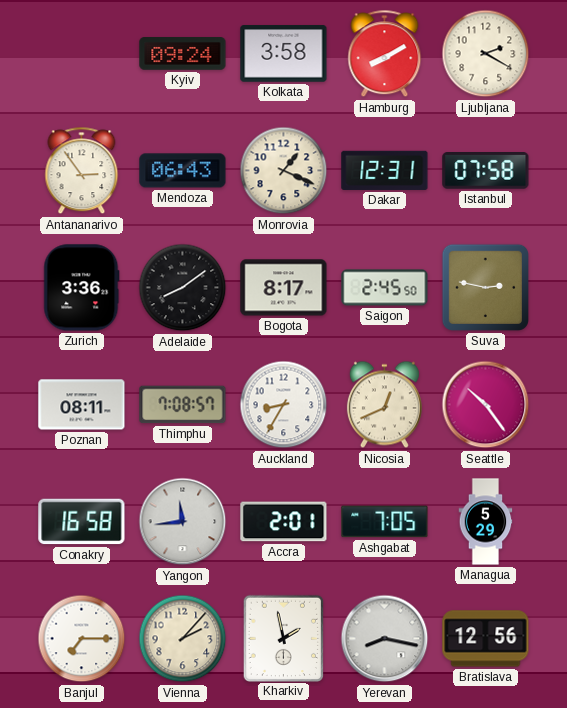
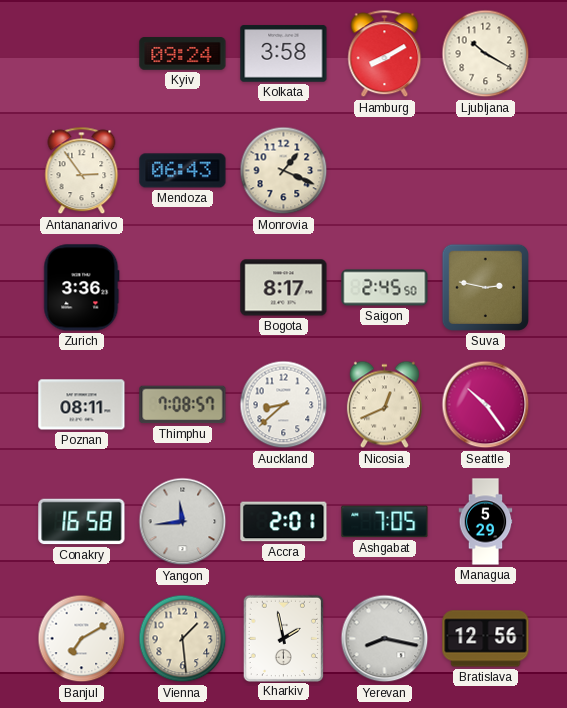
Ljubljana: 2:20 -> 10:20
Dakar: 12:31 -> none
Istanbul: 07:58 -> none
Adelaide: 8:09 -> none
Auckland: 8:35 -> 8:38
Banjul: 7:15 -> 7:10
Vienna: 2:07 -> 1:29
